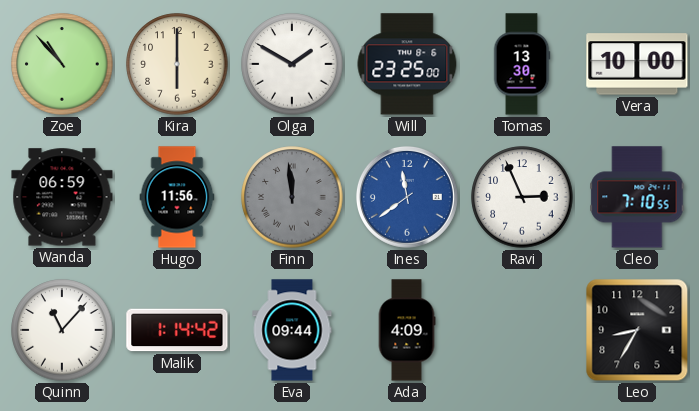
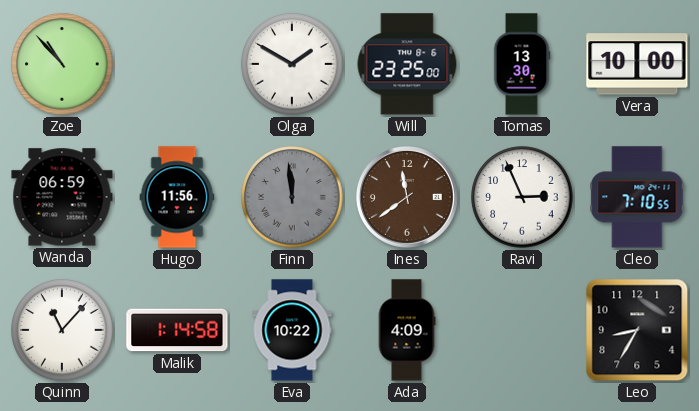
Kira: 6:00 -> none
Ines dial: blue -> brown
Malik: 1:14:42 -> 1:14:58
Eva: 09:44 -> 10:22
